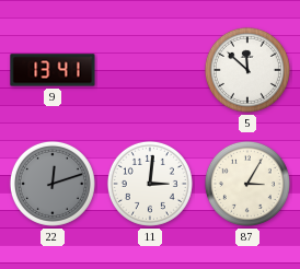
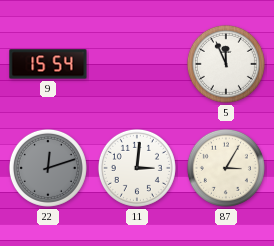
9: 13:41 -> 15:54
5: 11:52 -> 11:56
